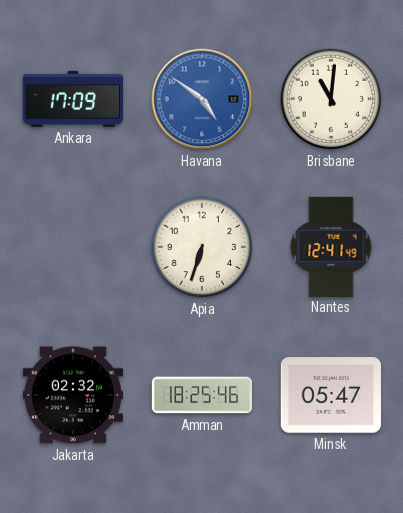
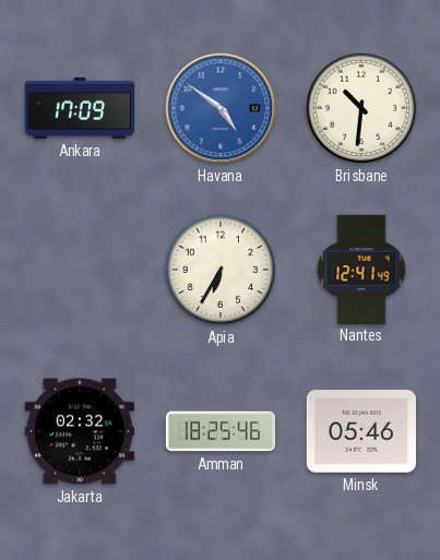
Brisbane: 11:01 -> 10:31
Apia: 6:33 -> 6:35
Minsk: 05:47 -> 05:46
